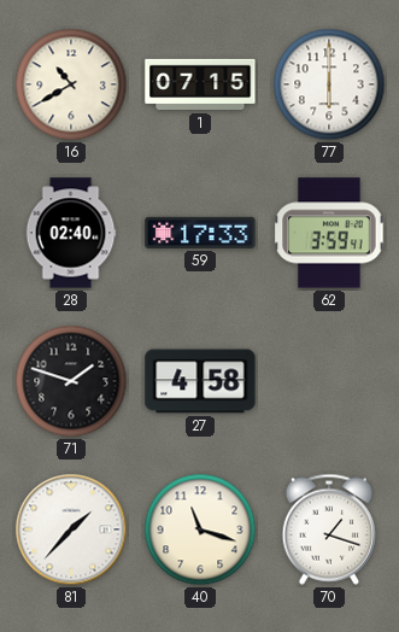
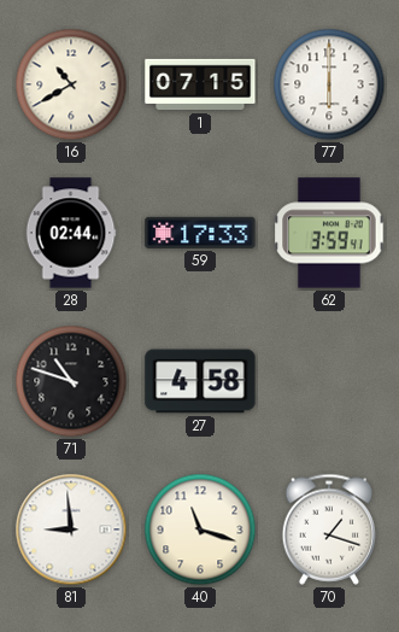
28: 02:40 -> 02:44
71: 1:48 -> 10:48
81: 1:37 -> 8:59
